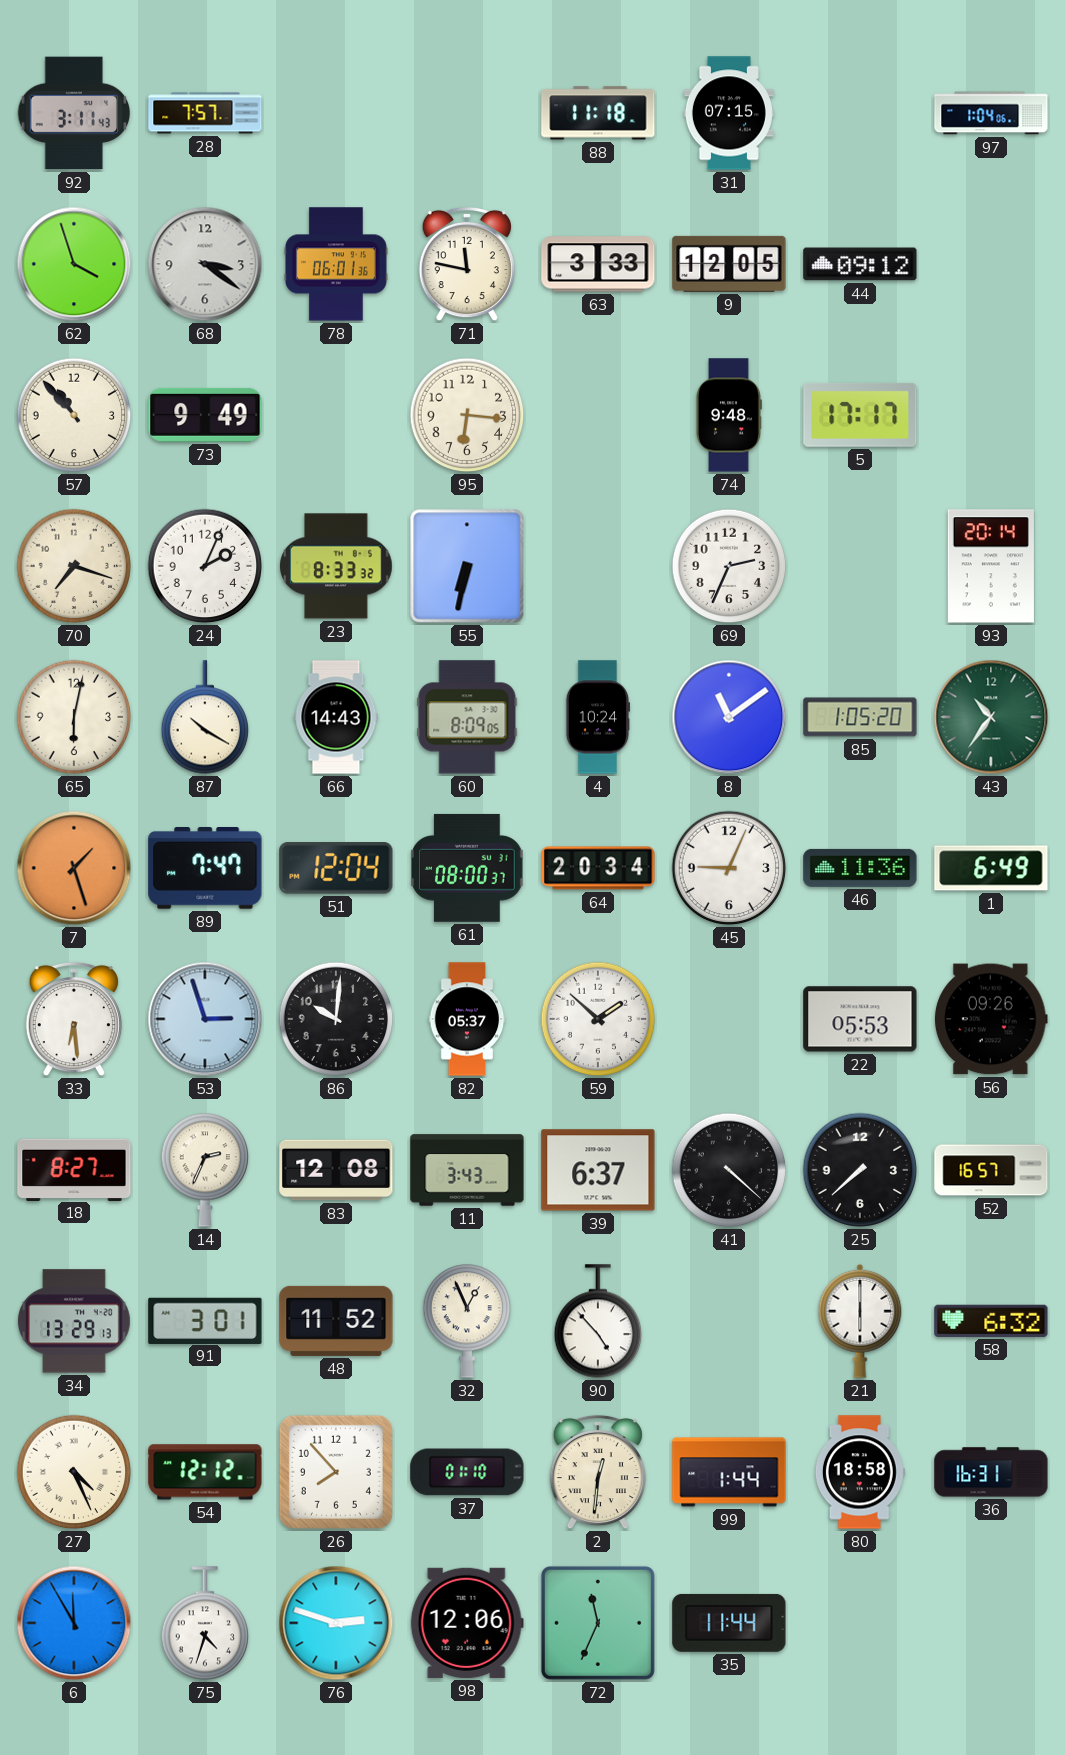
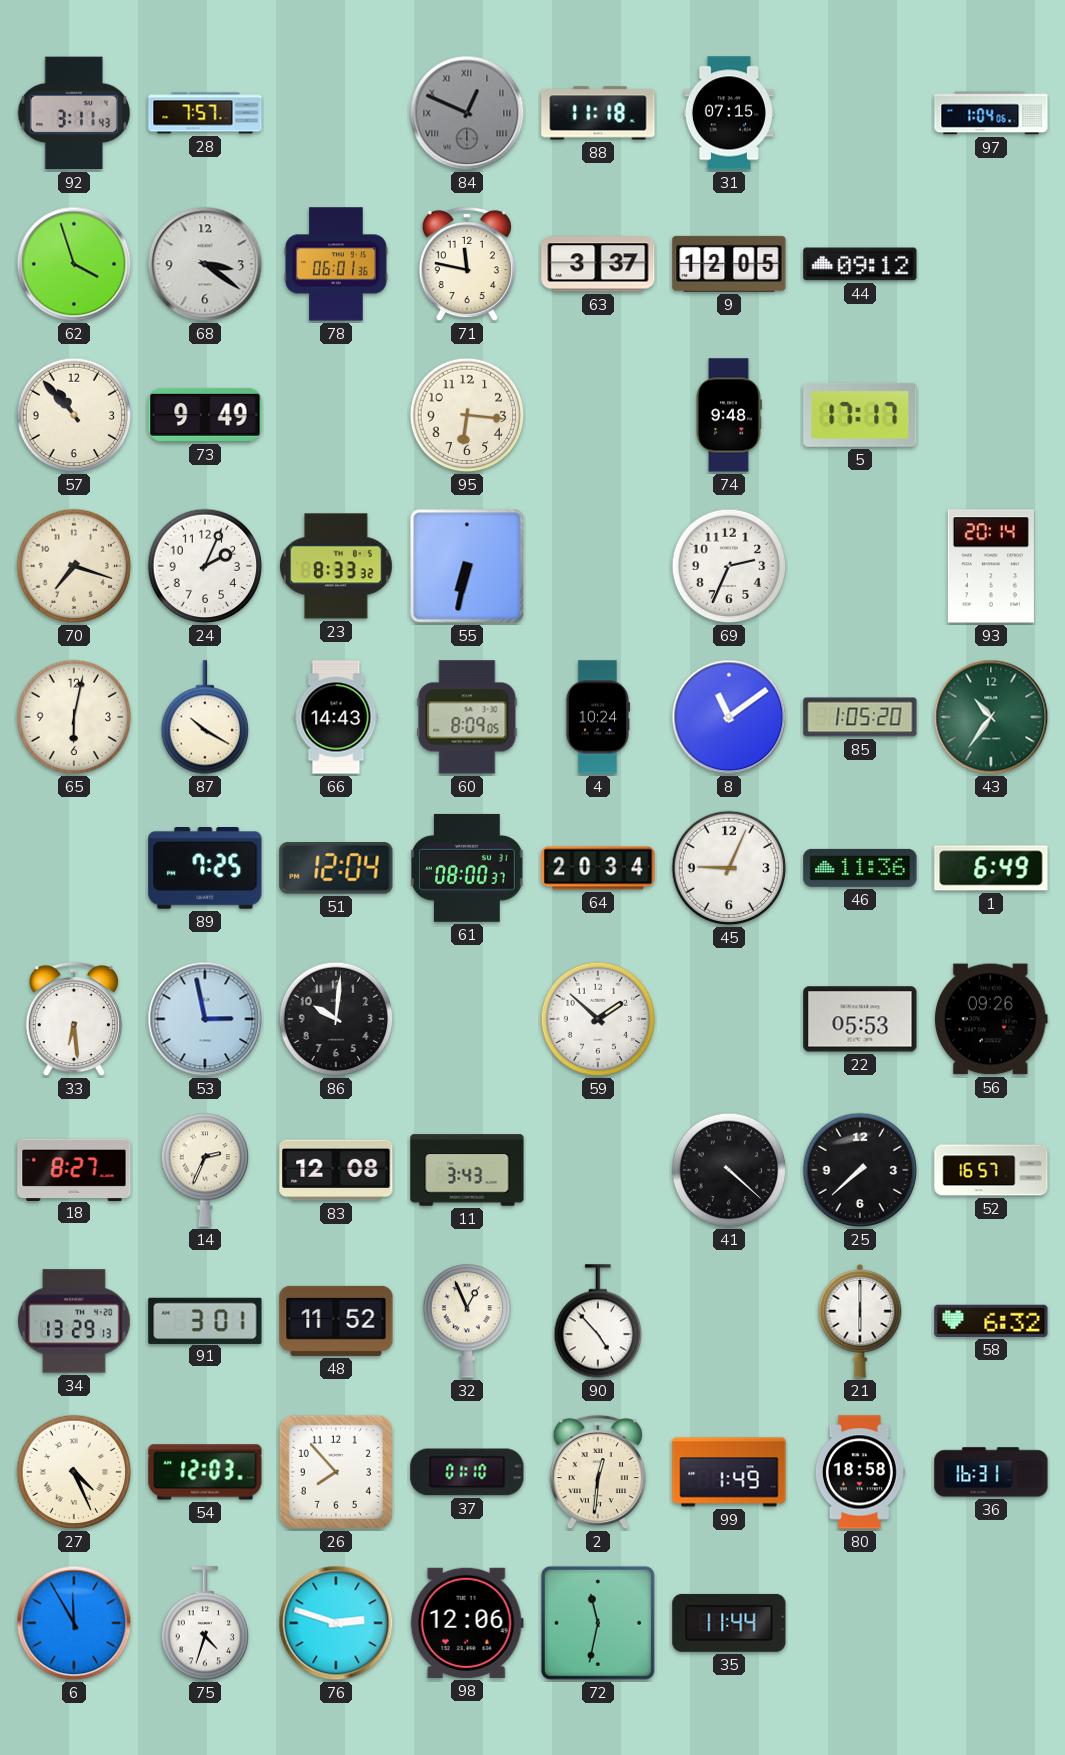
84: none -> 12:49
63: 3:33 -> 3:37
7: 1:27 -> none
89: 7:47 -> 7:25
53: 2:57 -> 2:58
82: 05:37 -> none
39: 6:37 -> none
54: 12:12 -> 12:03
99: 1:44 -> 1:49
72: 11:34 -> 11:32
